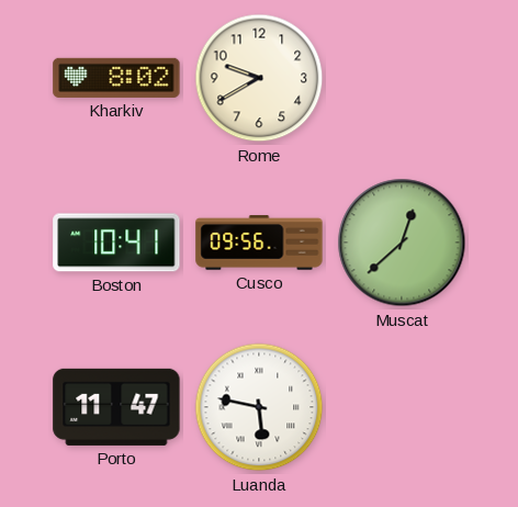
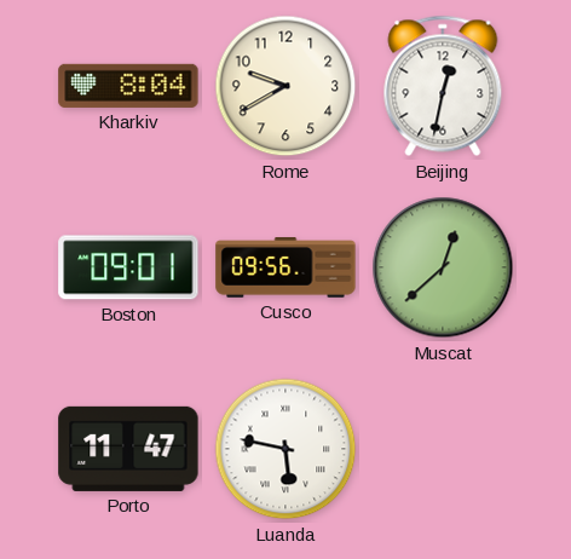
Kharkiv: 8:02 -> 8:04
Beijing: none -> 12:32
Boston: 10:41 -> 09:01
